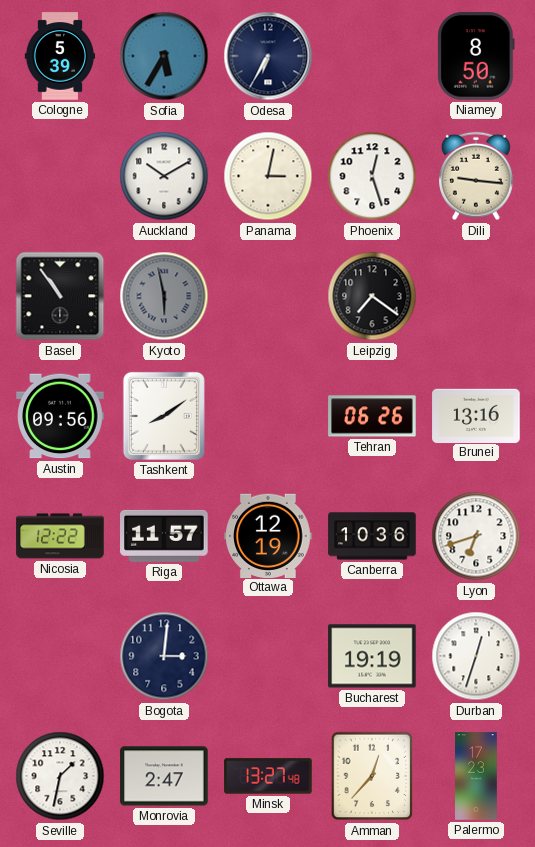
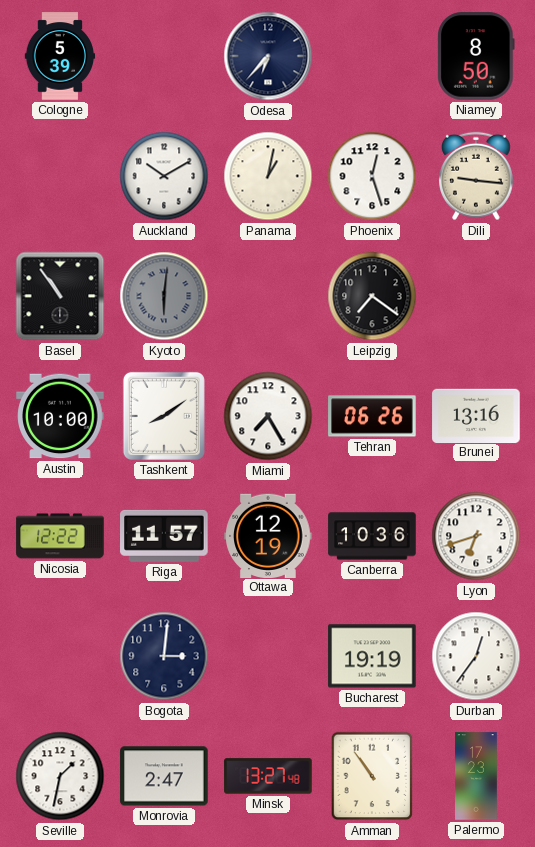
Sofia: 5:35 -> none
Odesa: 6:35 -> 6:37
Panama: 3:02 -> 1:02
Kyoto: 5:58 -> 6:01
Austin: 09:56 -> 10:00
Miami: none -> 7:25
Durban: 12:33 -> 12:36
Amman: 12:37 -> 10:54
